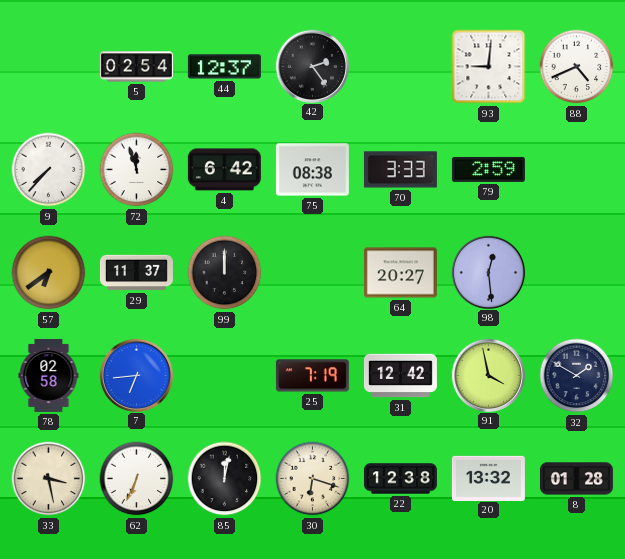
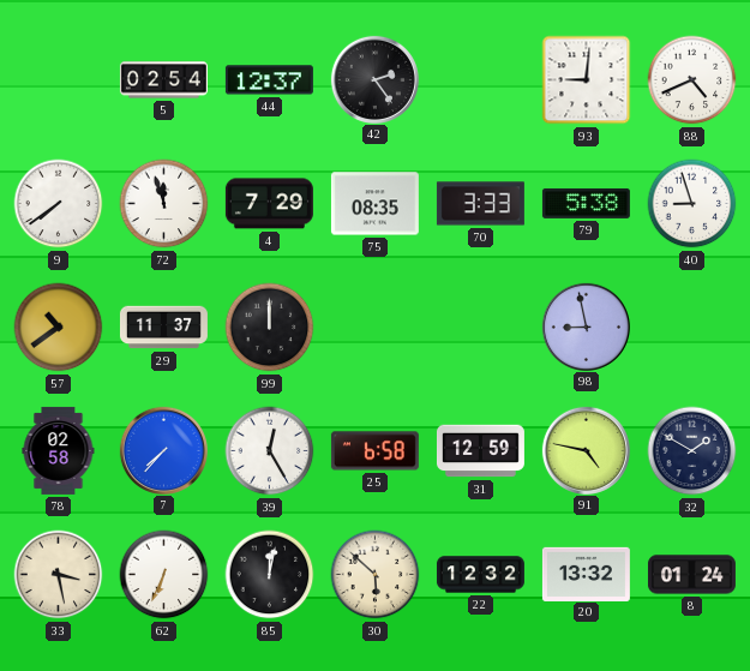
9: 7:37 -> 7:39
4: 6:42 -> 7:29
75: 08:38 -> 08:35
79: 2:59 -> 5:38
40: none -> 8:57
57: 6:39 -> 10:39
64: 20:27 -> none
98: 12:29 -> 8:58
7: 6:44 -> 7:37
39: none -> 12:25
25: 7:19 -> 6:58
31: 12:42 -> 12:59
91: 3:58 -> 4:47
30: 6:18 -> 5:52
22: 12:38 -> 12:32
8: 01:28 -> 01:24
